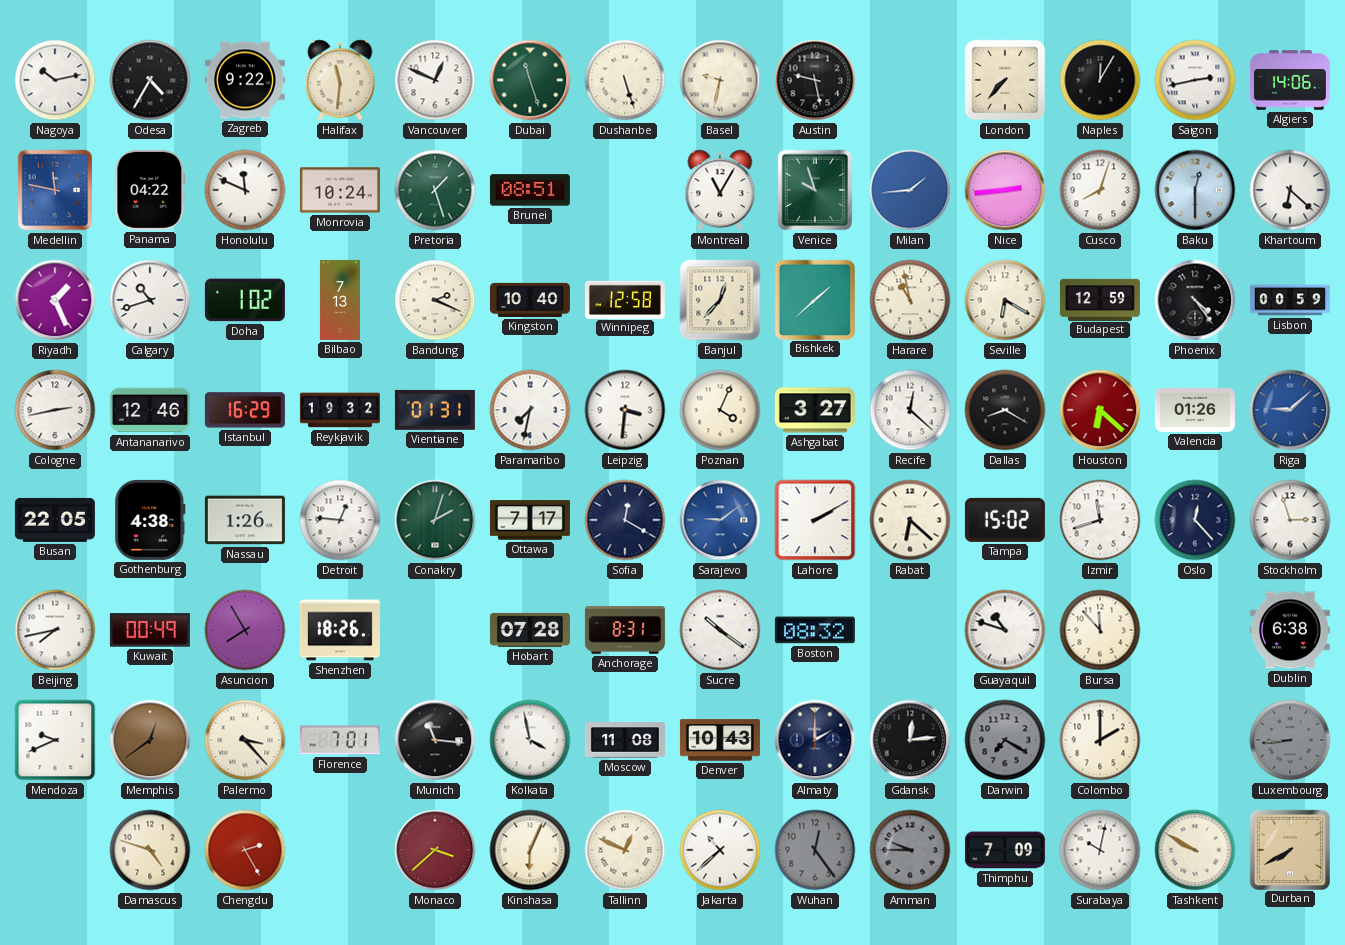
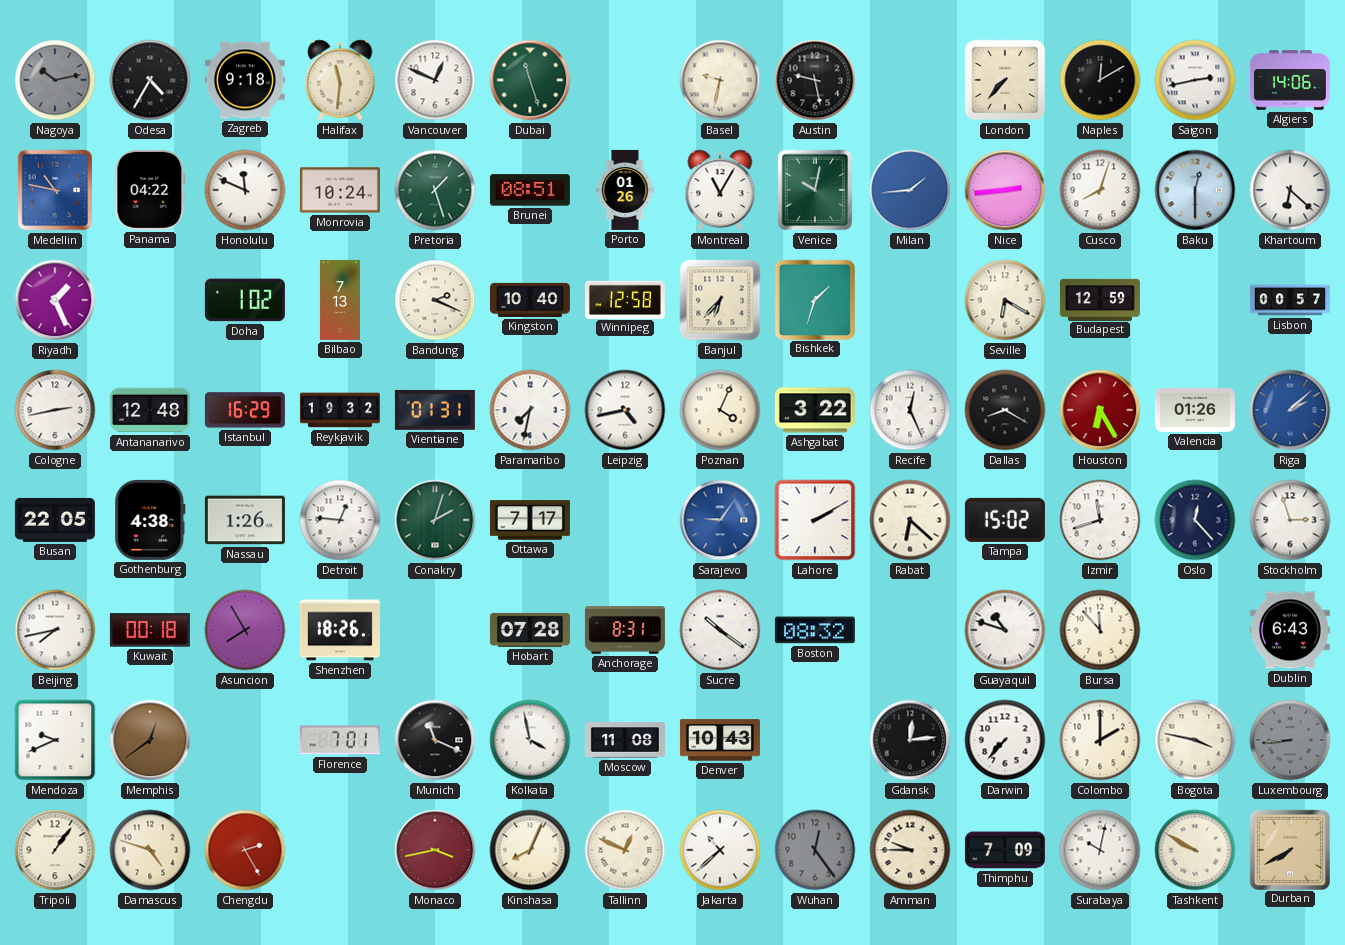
Nagoya dial: white -> grey
Zagreb: 9:22 -> 9:18
Dushanbe: 5:27 -> none
Naples: 12:05 -> 12:10
Medellin: 11:47 -> 10:47
Porto: none -> 01:26
Venice: 9:57 -> 10:02
Calgary: 10:42 -> none
Banjul: 12:37 -> 6:37
Bishkek: 1:38 -> 1:33
Harare: 10:58 -> none
Phoenix: 4:24 -> none
Lisbon: 00:59 -> 00:57
Antananarivo: 12:46 -> 12:48
Leipzig: 3:31 -> 4:43
Ashgabat: 3:27 -> 3:22
Recife: 12:22 -> 12:26
Houston: 6:22 -> 6:25
Riga: 9:08 -> 2:08
Sofia: 12:20 -> none
Sarajevo: 9:09 -> 9:06
Kuwait: 00:49 -> 00:18
Dublin: 6:38 -> 6:43
Palermo: 3:23 -> none
Munich: 11:16 -> 11:19
Almaty: 2:00 -> none
Darwin: 7:20 -> 7:37
Darwin dial: grey -> white
Bogota: none -> 3:47
Tripoli: none -> 1:06
Monaco: 3:38 -> 3:43
Kinshasa: 6:04 -> 8:04
Amman dial: grey -> cream
